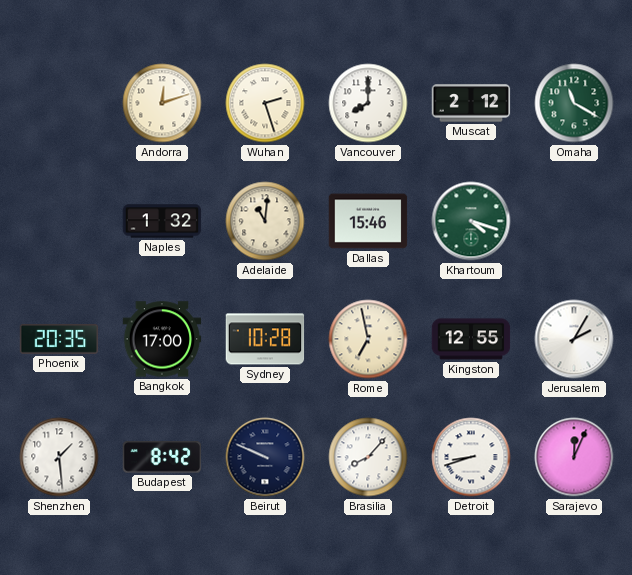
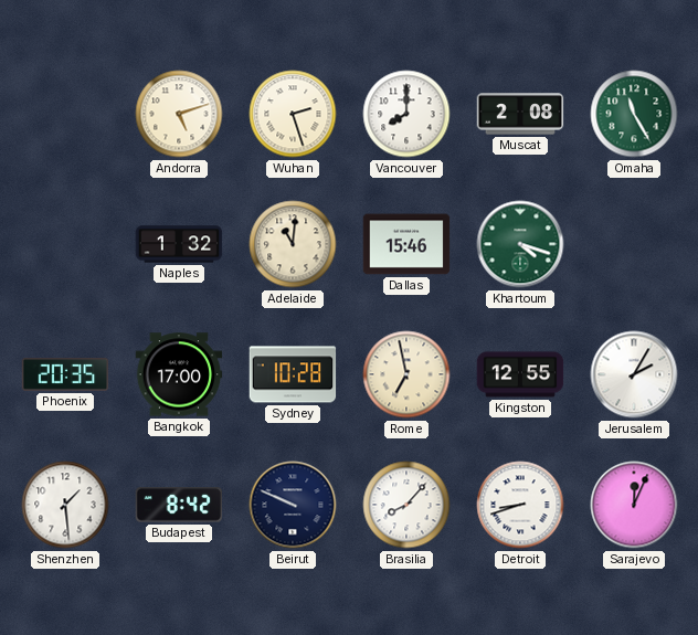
Andorra: 12:12 -> 5:12
Muscat: 2:12 -> 2:08
Omaha: 11:20 -> 11:25
